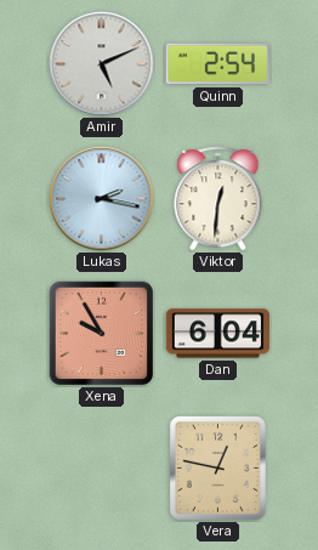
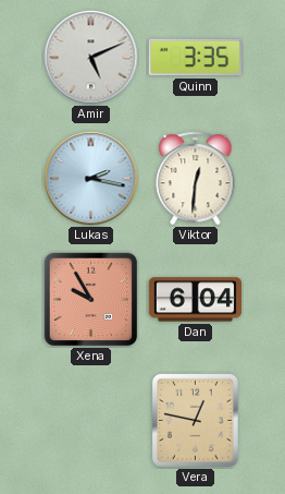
Quinn: 2:54 -> 3:35
